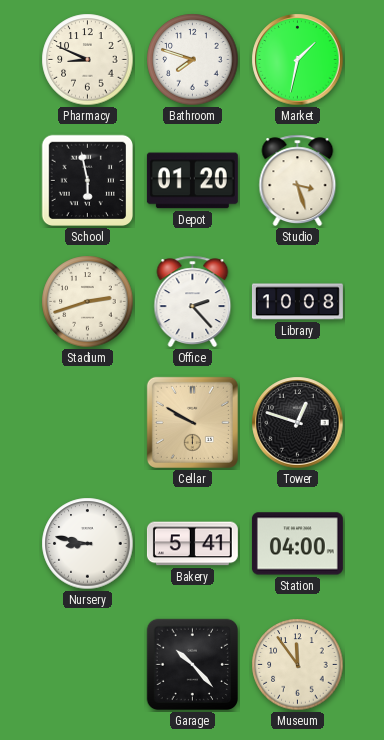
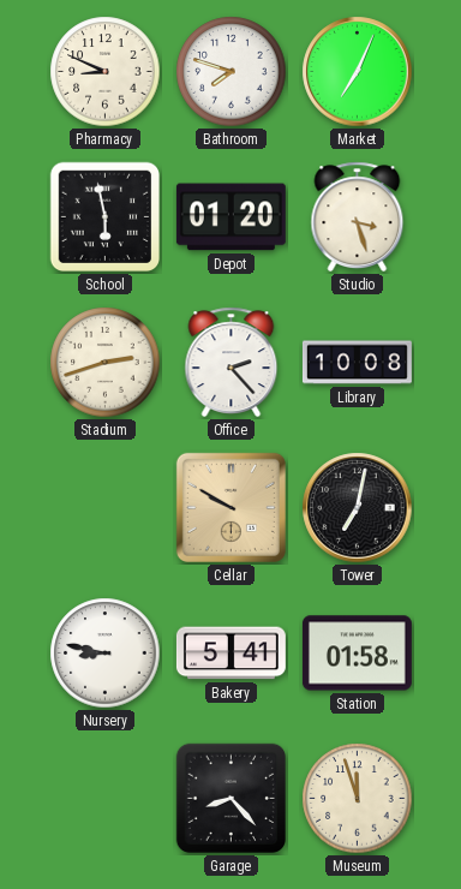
Market: 1:32 -> 7:04
Tower: 12:48 -> 7:02
Station: 04:00 -> 01:58
Garage: 10:23 -> 8:23
Museum: 11:54 -> 11:57
